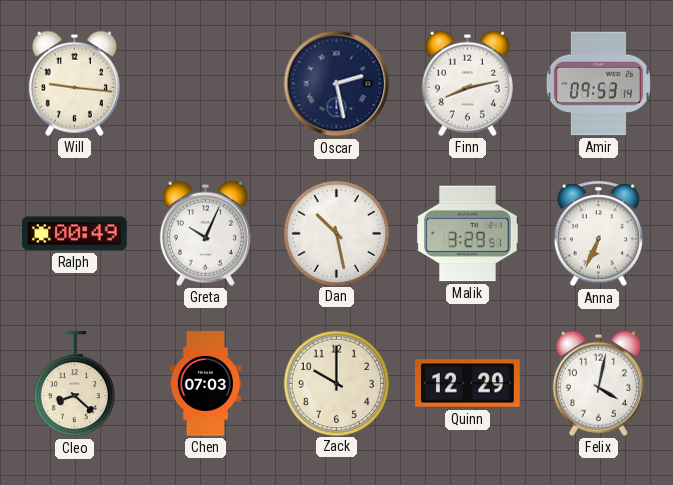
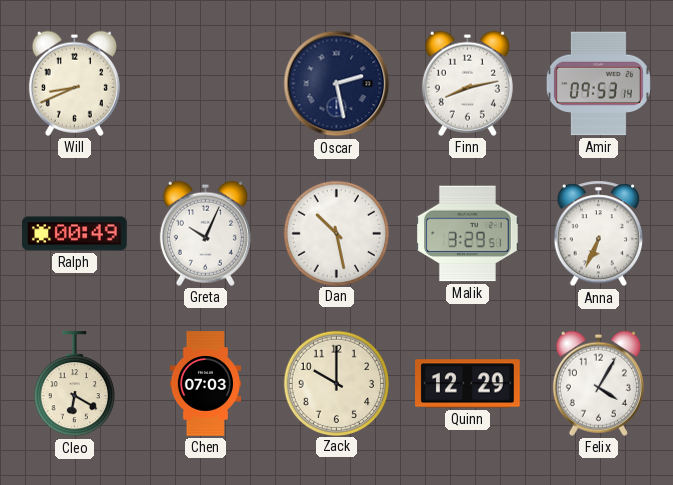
Will: 9:16 -> 8:41
Cleo: 8:22 -> 6:20
Felix: 4:02 -> 4:05
